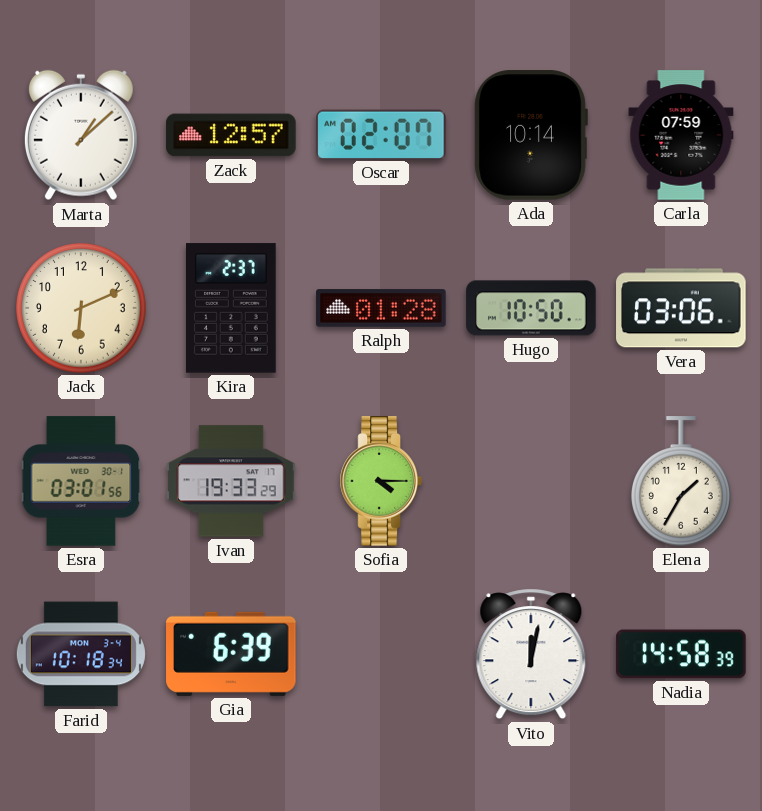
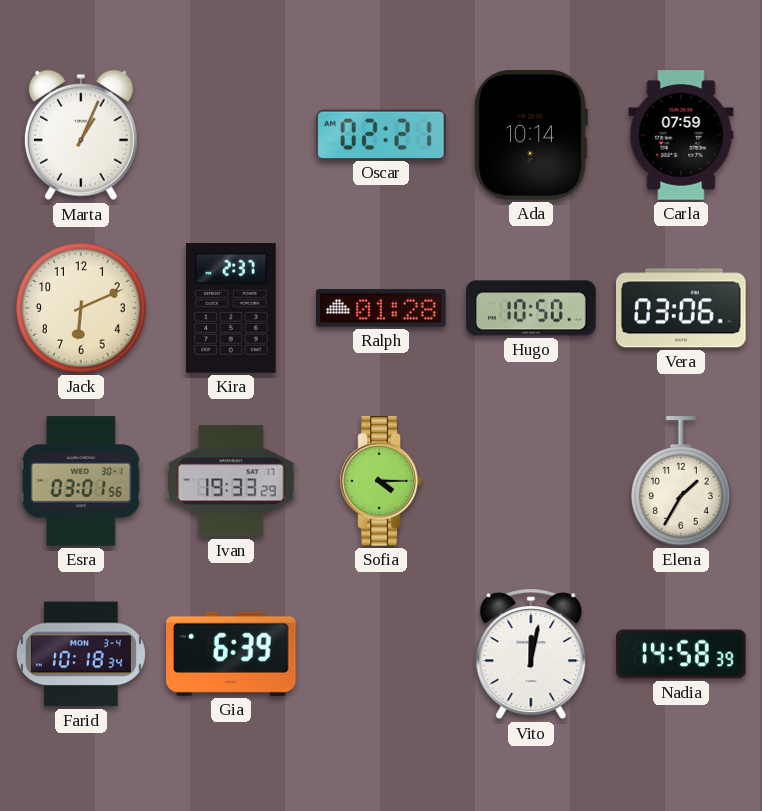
Marta: 1:08 -> 1:04
Zack: 12:57 -> none
Oscar: 02:07 -> 02:21
